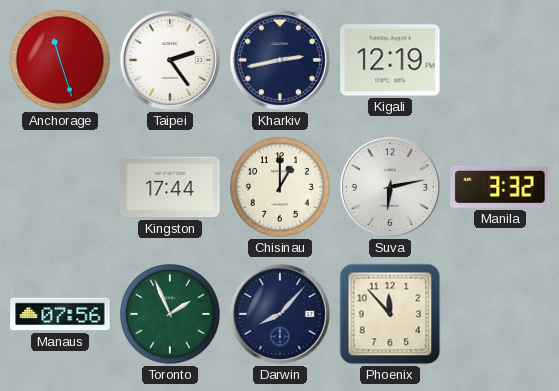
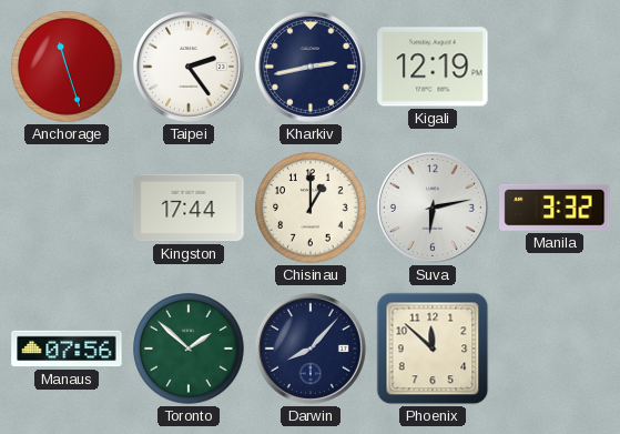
Toronto: 1:56 -> 1:52
Phoenix: 11:53 -> 11:52
